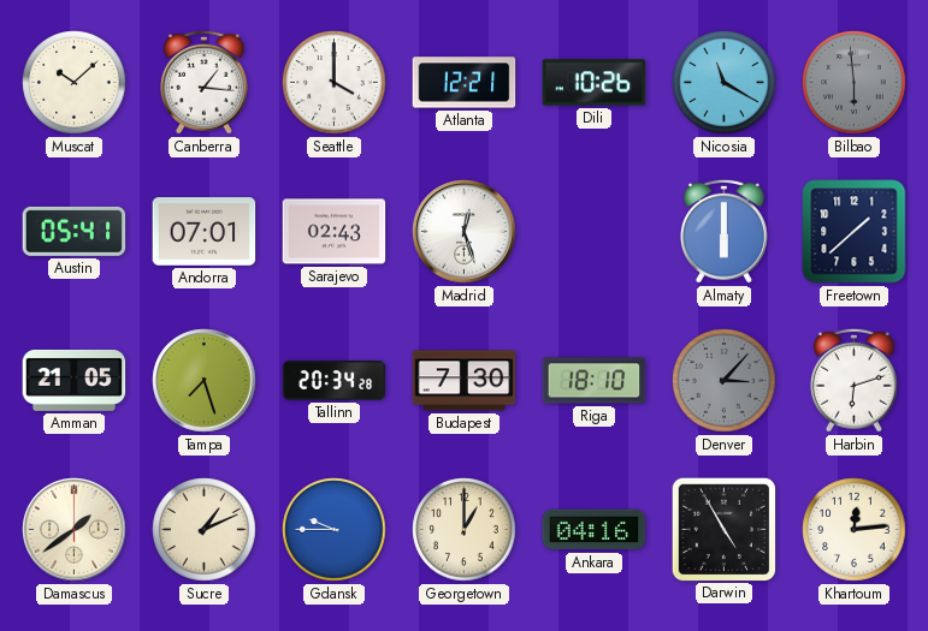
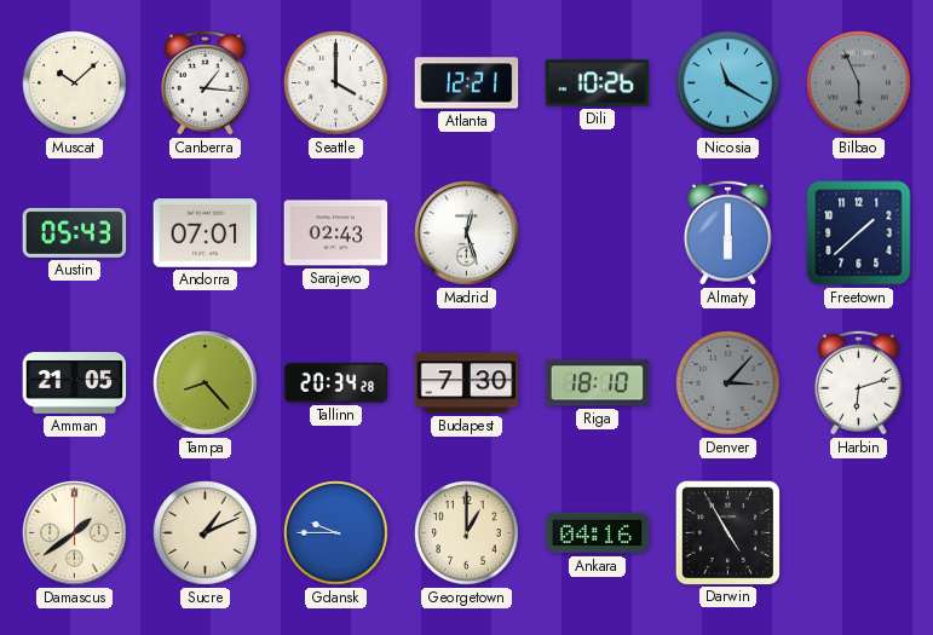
Bilbao: 5:59 -> 5:56
Austin: 05:41 -> 05:43
Tampa: 7:27 -> 8:23
Khartoum: 12:14 -> none
